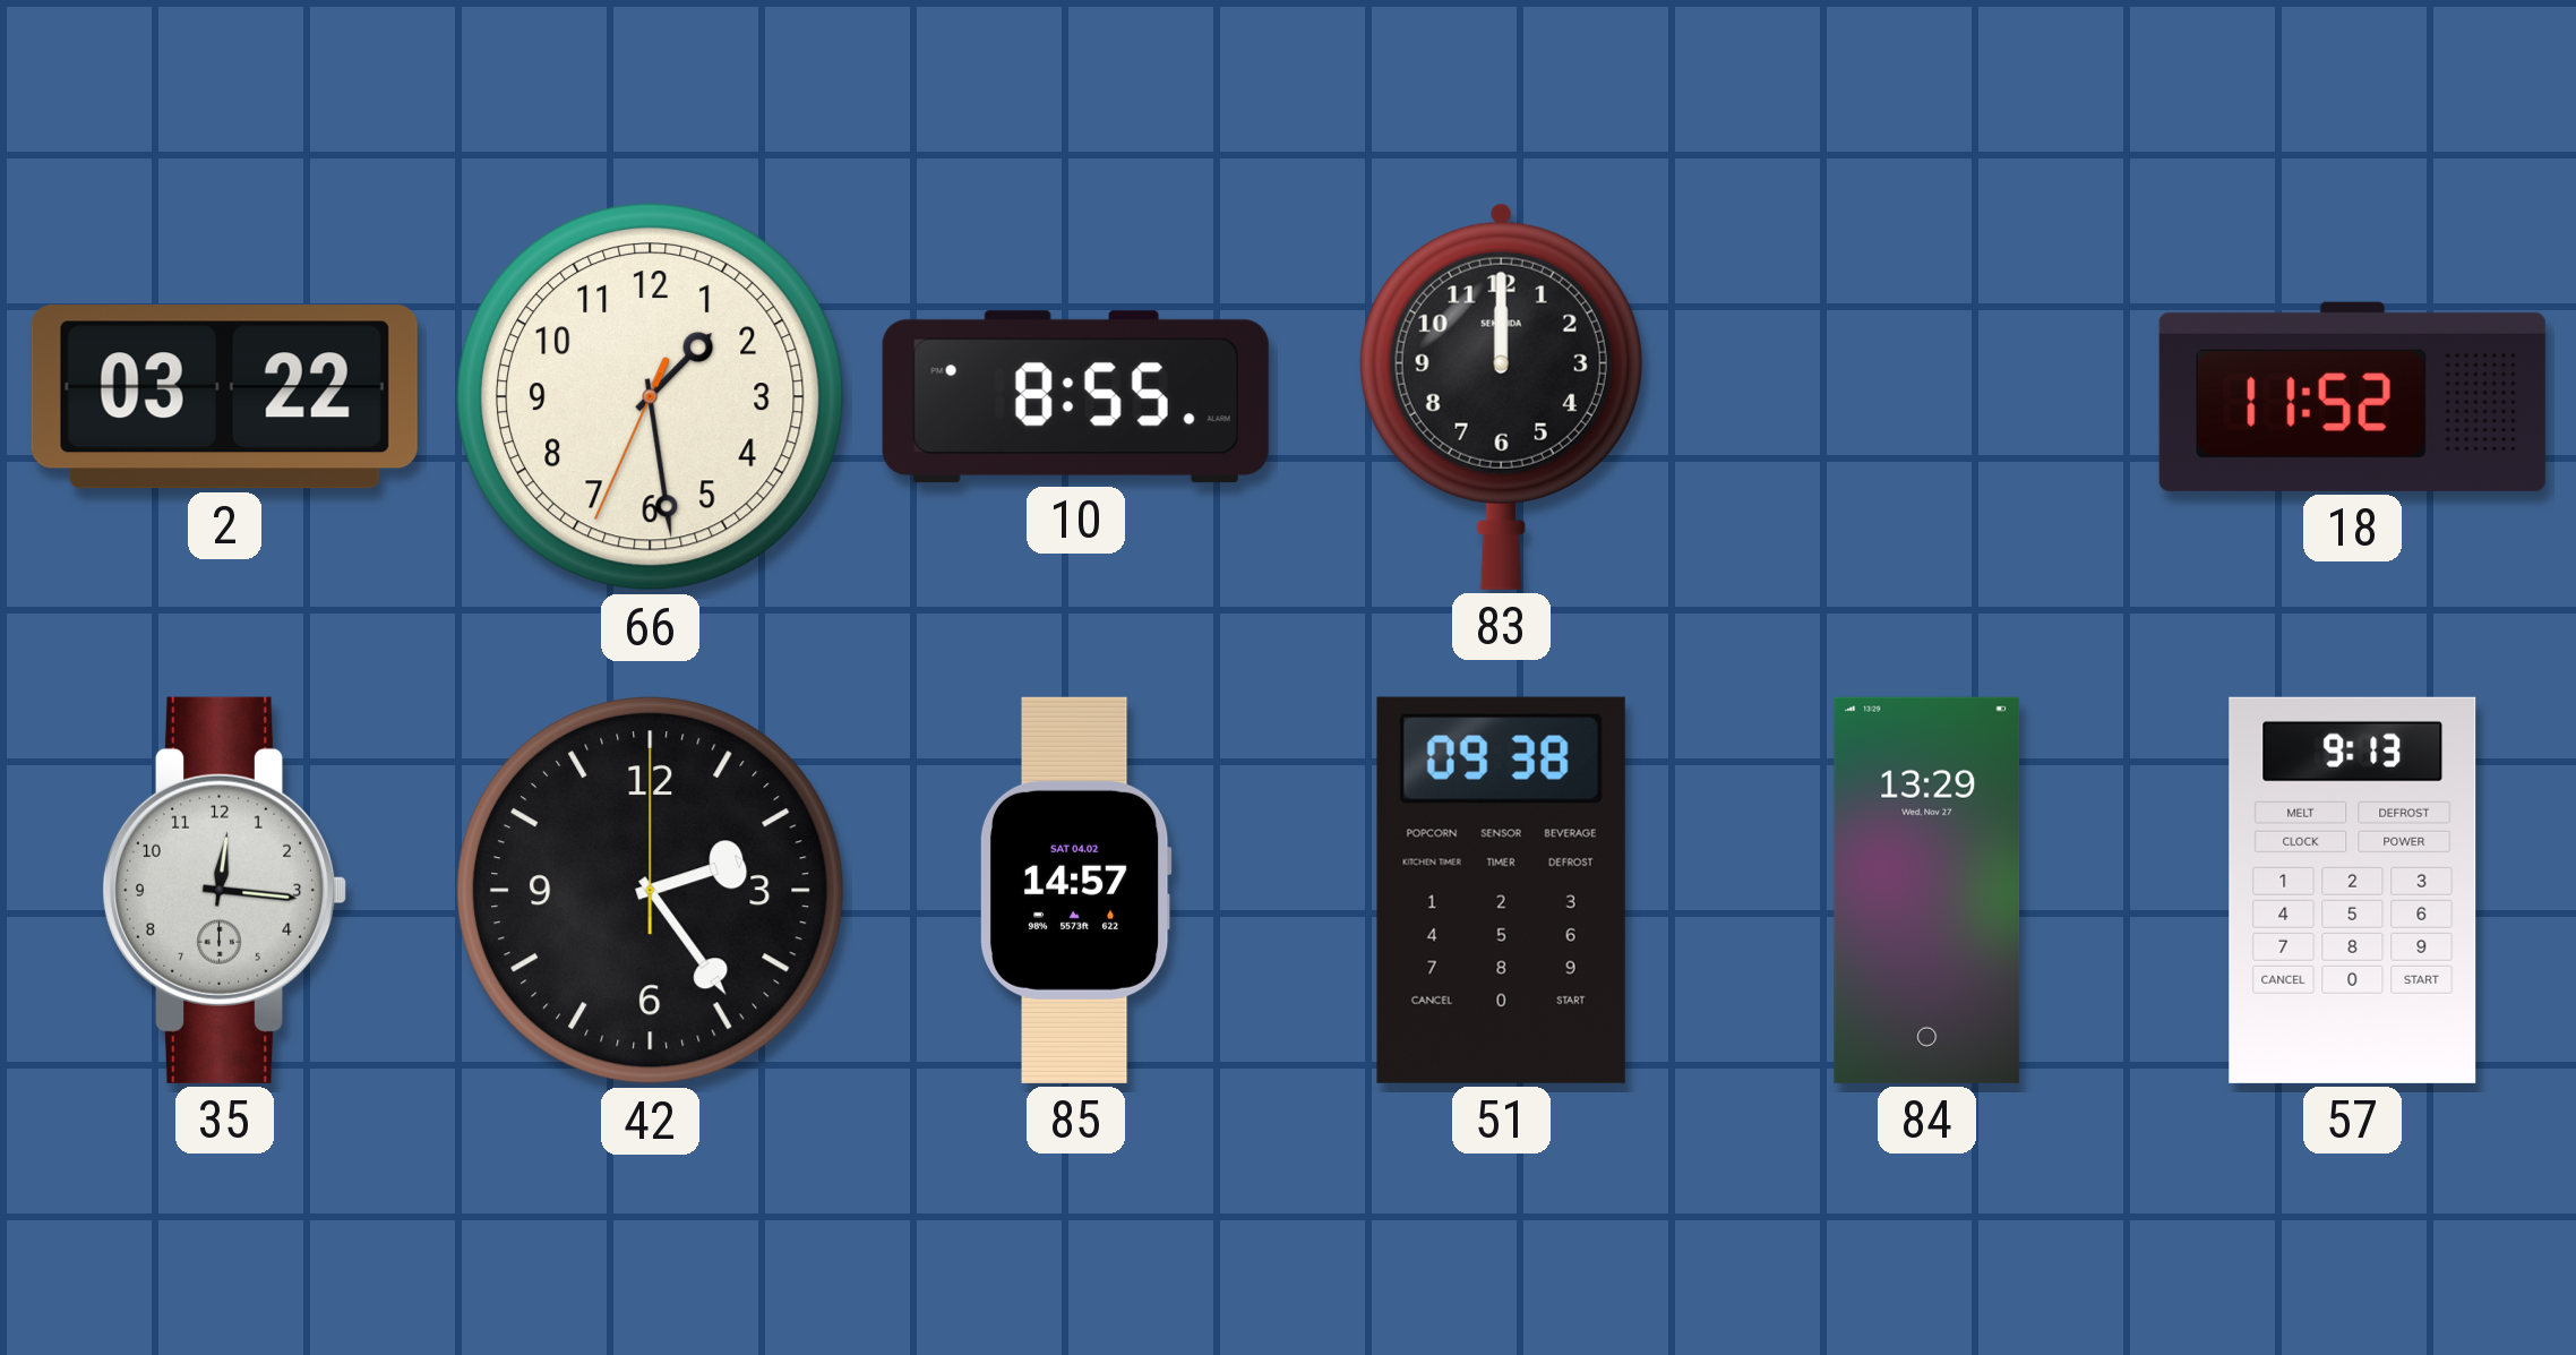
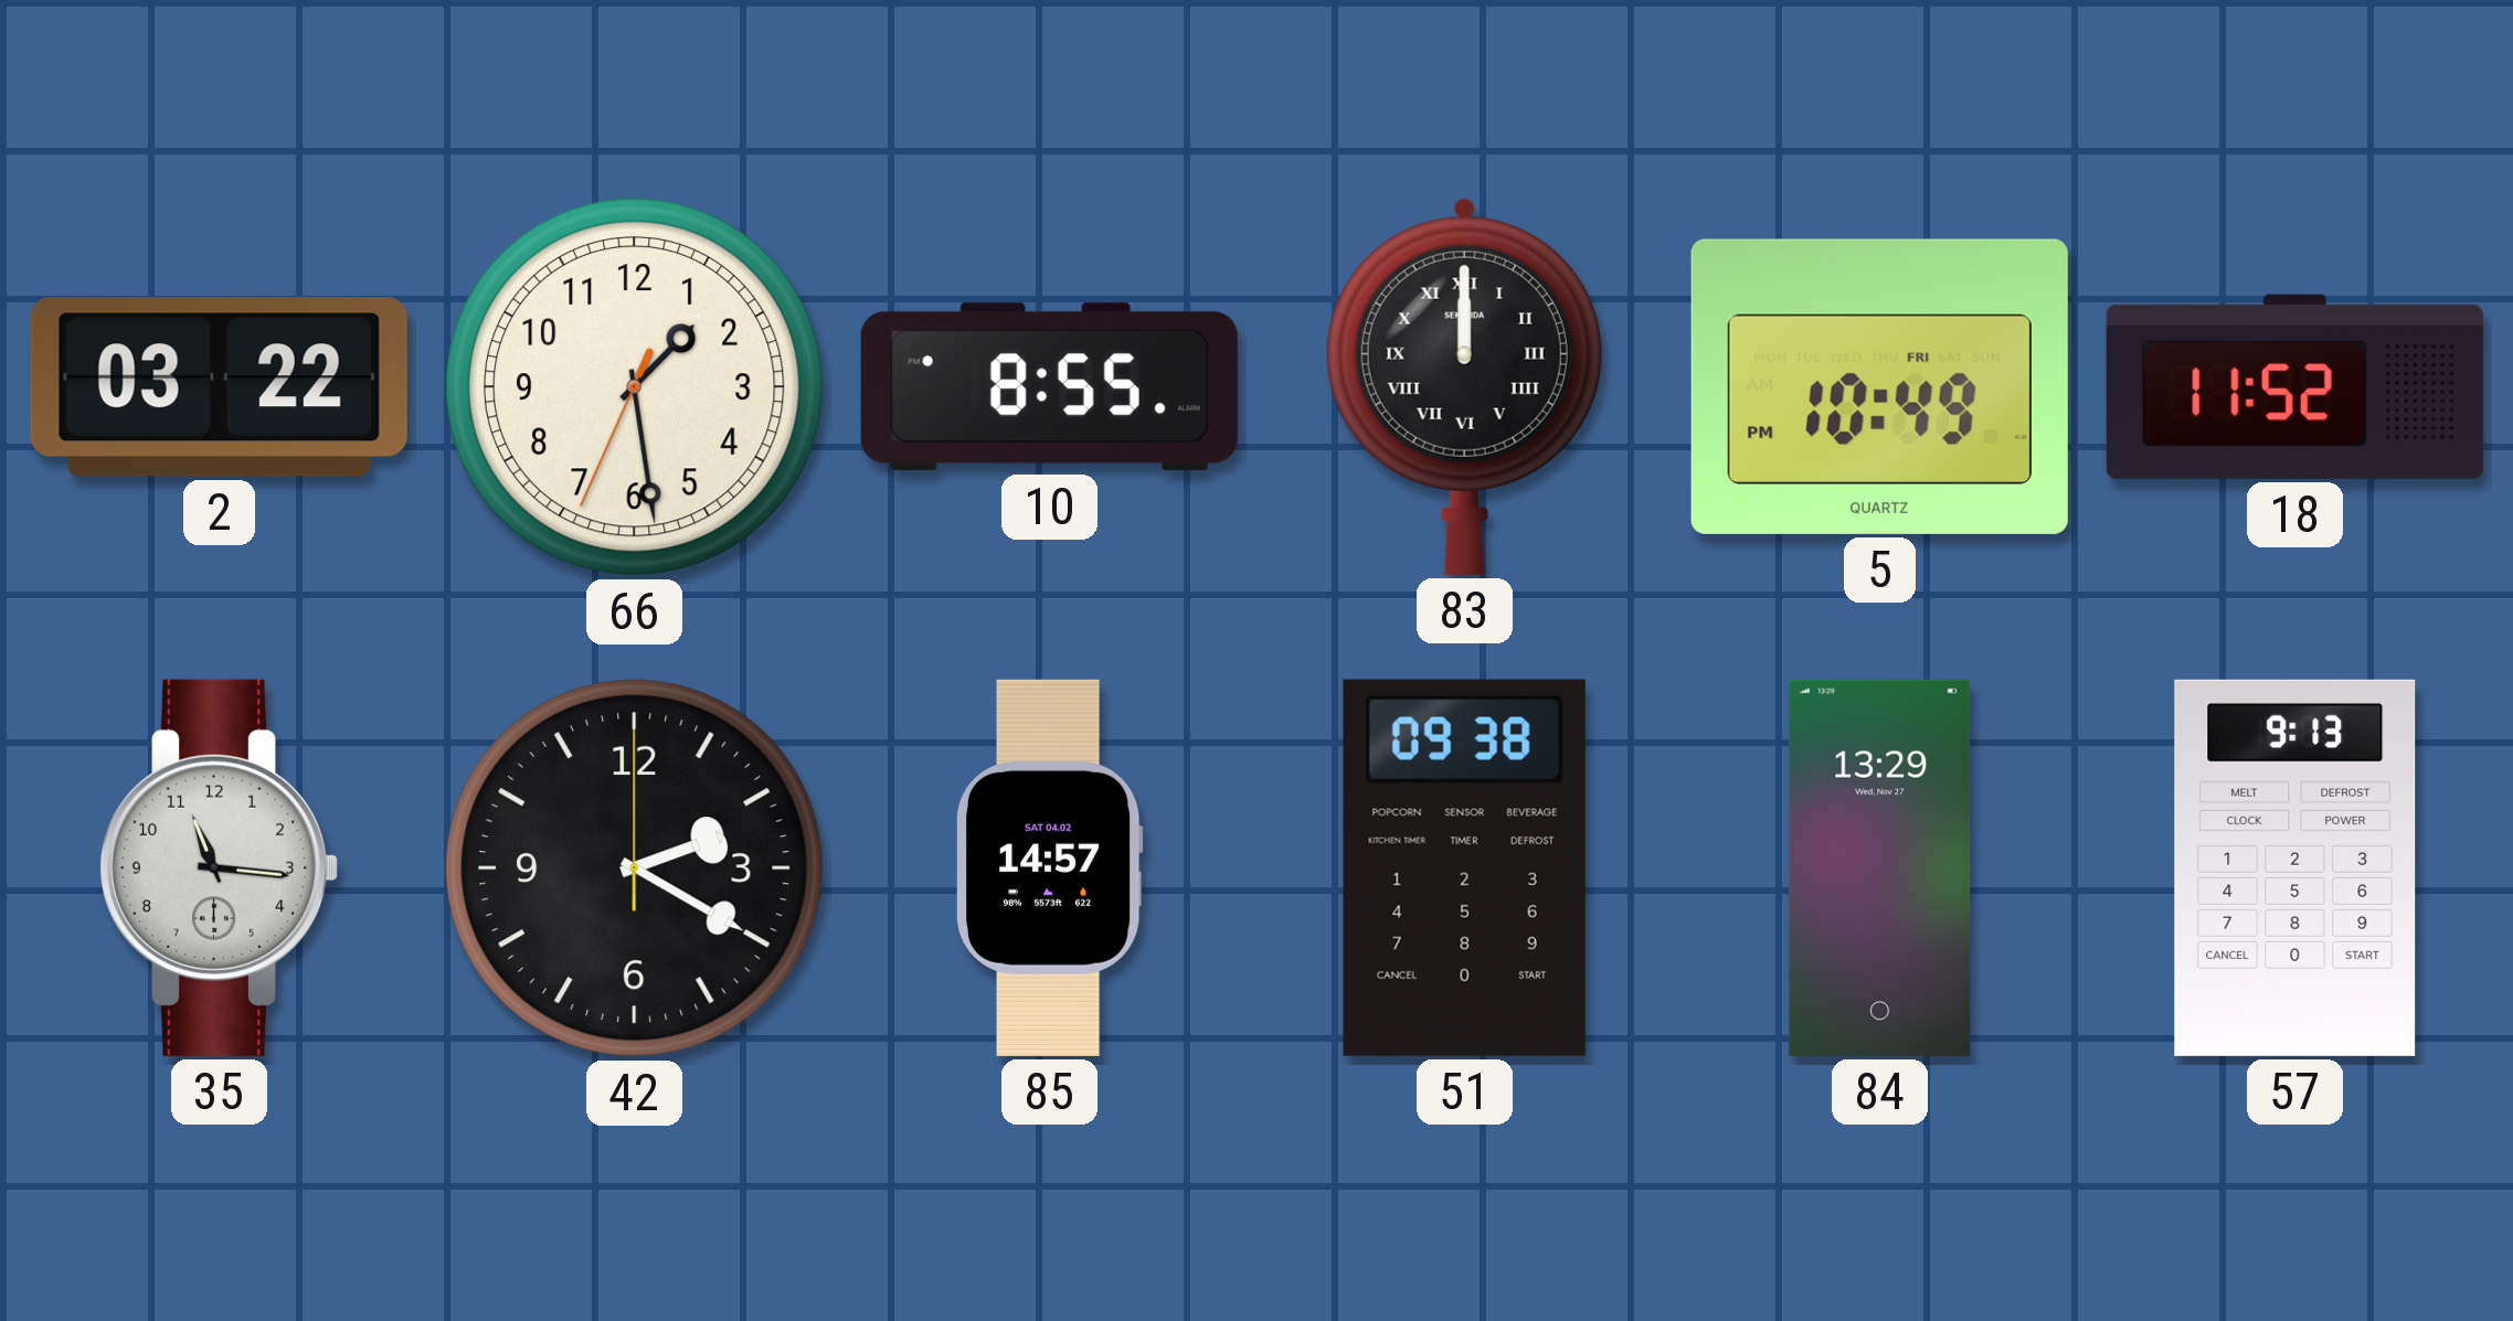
83 numerals: Arabic -> Roman
5: none -> 10:49
35: 12:16 -> 11:16
42: 2:24 -> 2:20
